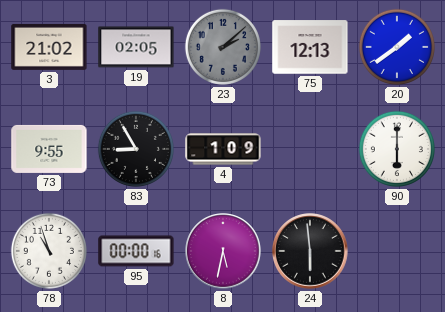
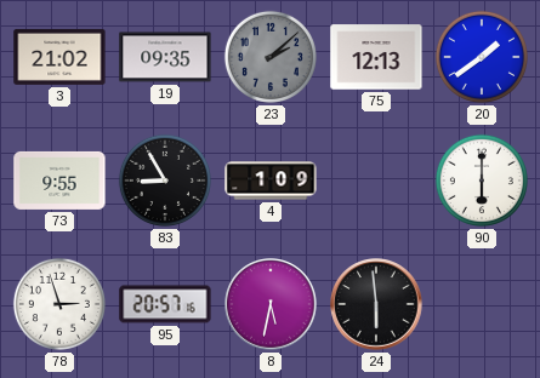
19: 02:05 -> 09:35
78: 10:57 -> 2:57
95: 00:00 -> 20:57
